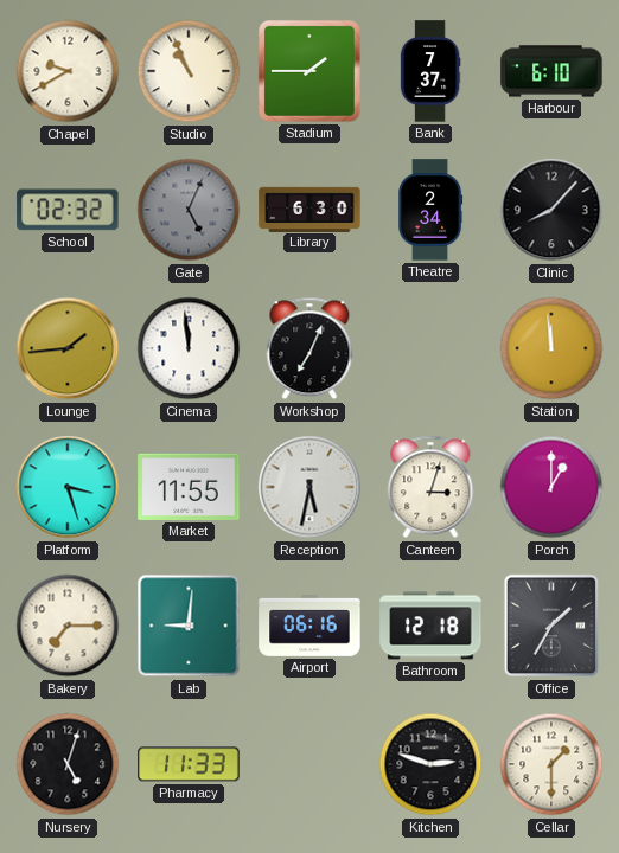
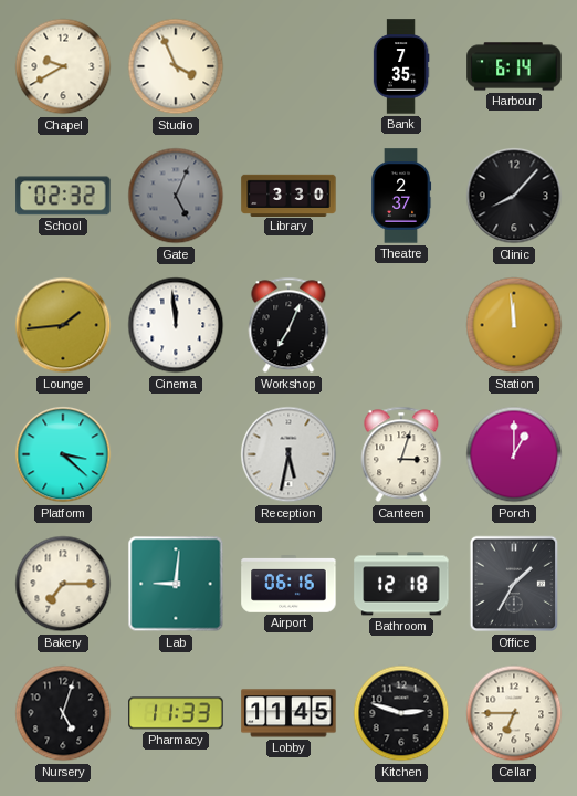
Studio: 10:56 -> 3:56
Stadium: 1:45 -> none
Bank: 7:37 -> 7:35
Harbour: 6:10 -> 6:14
Library: 6:30 -> 3:30
Theatre: 2:34 -> 2:37
Platform: 3:27 -> 3:22
Market: 11:55 -> none
Lobby: none -> 11:45
Cellar: 1:30 -> 6:45
